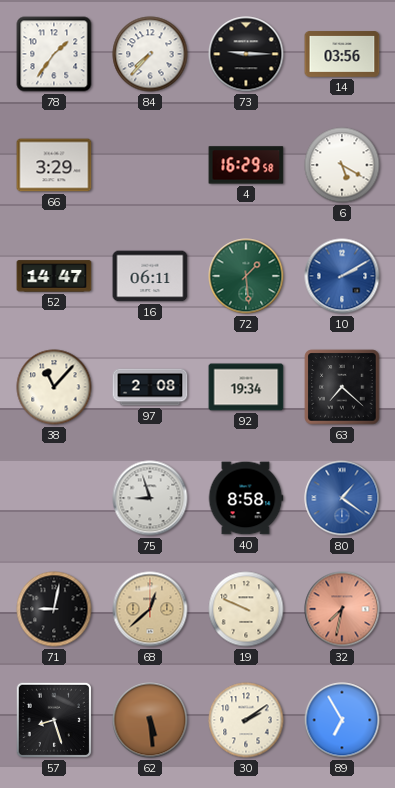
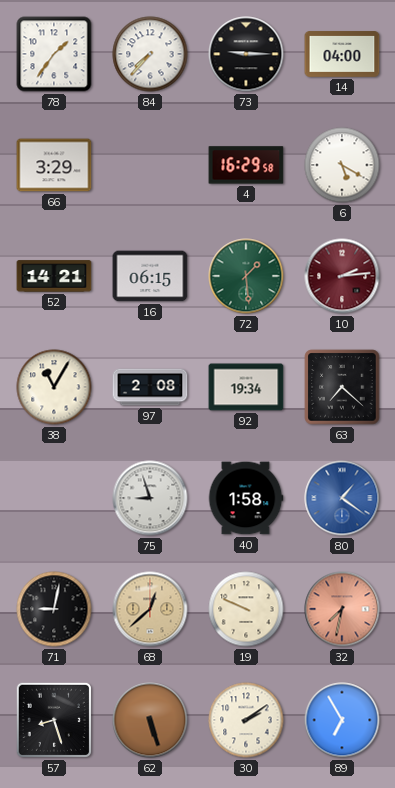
14: 03:56 -> 04:00
52: 14:47 -> 14:21
16: 06:11 -> 06:15
10: 2:10 -> 2:14
10 dial: blue -> burgundy
38: 11:07 -> 11:05
40: 8:58 -> 1:58
62: 5:29 -> 5:27
